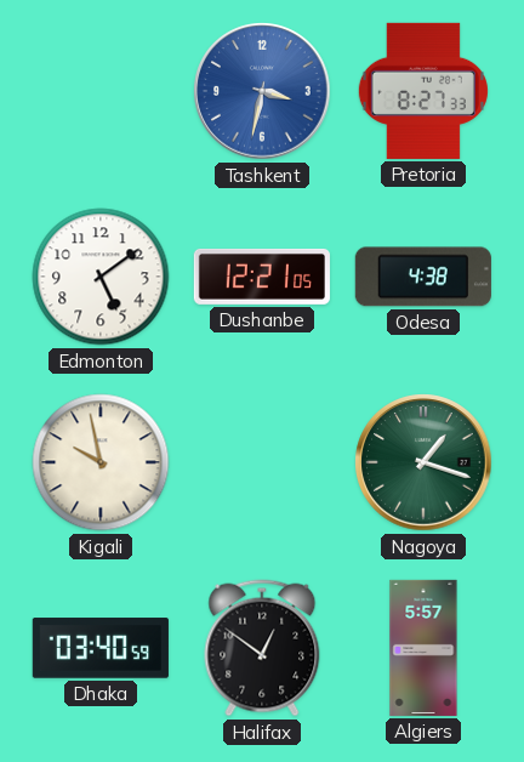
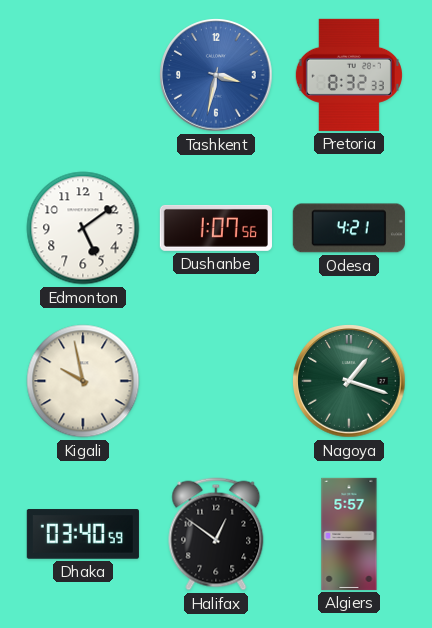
Pretoria: 8:27 -> 8:32
Dushanbe: 12:21 -> 1:07
Odesa: 4:38 -> 4:21
